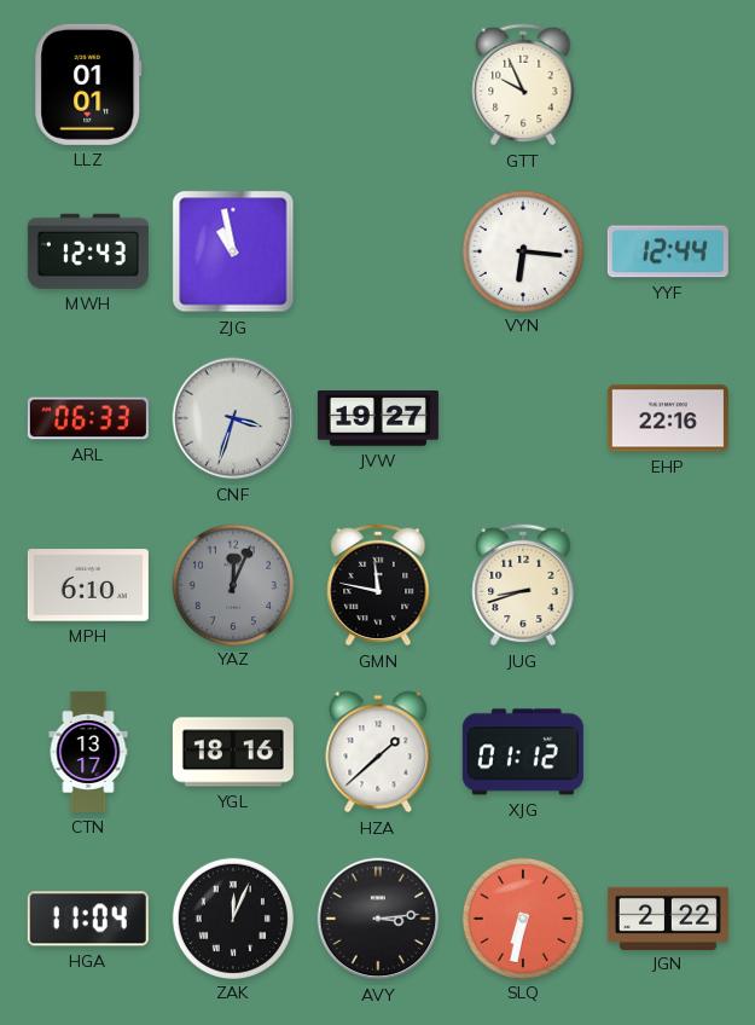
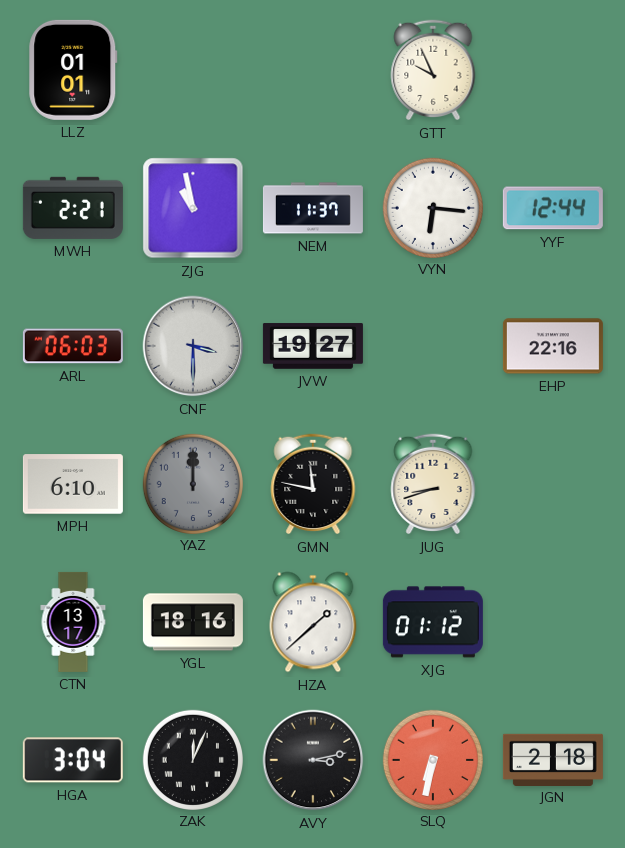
MWH: 12:43 -> 2:21
NEM: none -> 11:37
ARL: 06:33 -> 06:03
CNF: 3:33 -> 3:30
YAZ: 12:04 -> 12:00
HGA: 11:04 -> 3:04
AVY: 3:14 -> 3:13
JGN: 2:22 -> 2:18
